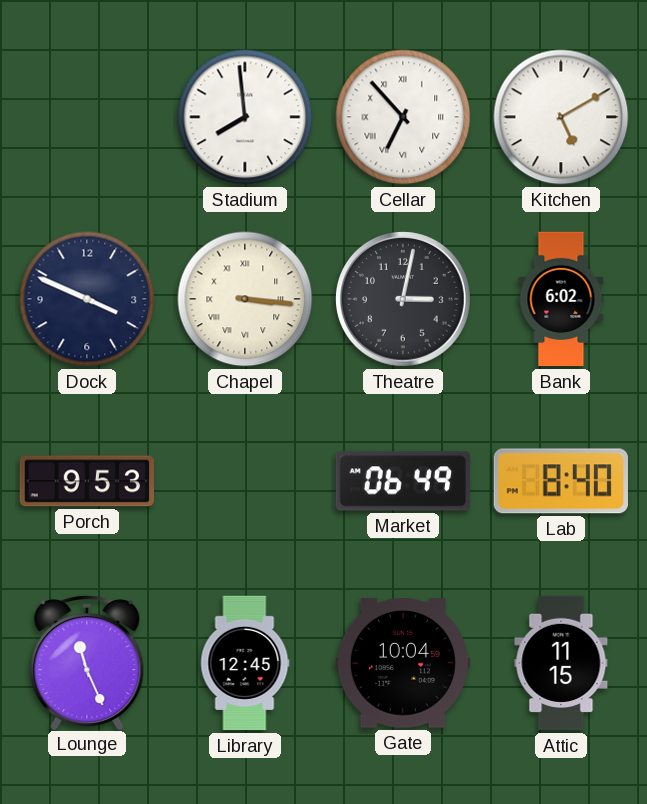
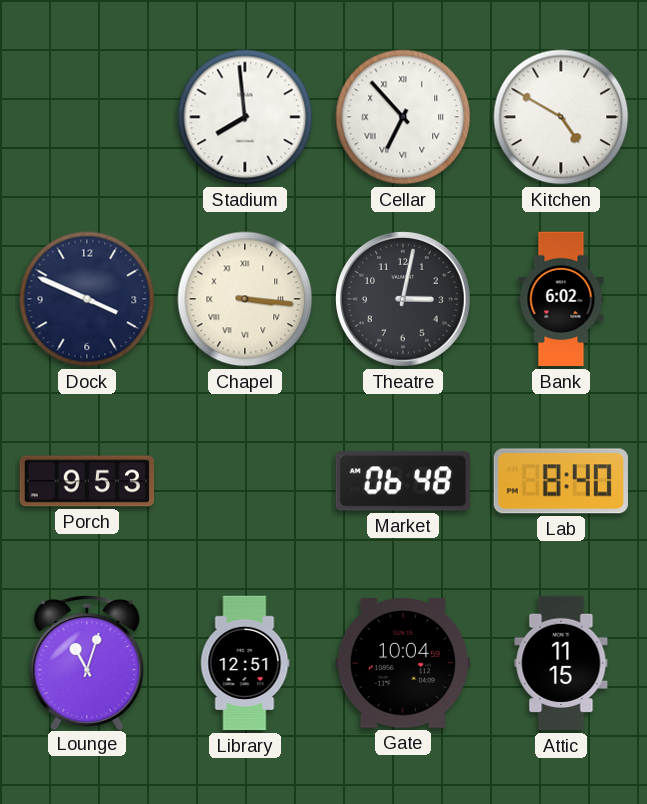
Kitchen: 5:10 -> 4:50
Market: 06:49 -> 06:48
Lounge: 11:26 -> 11:03
Library: 12:45 -> 12:51
